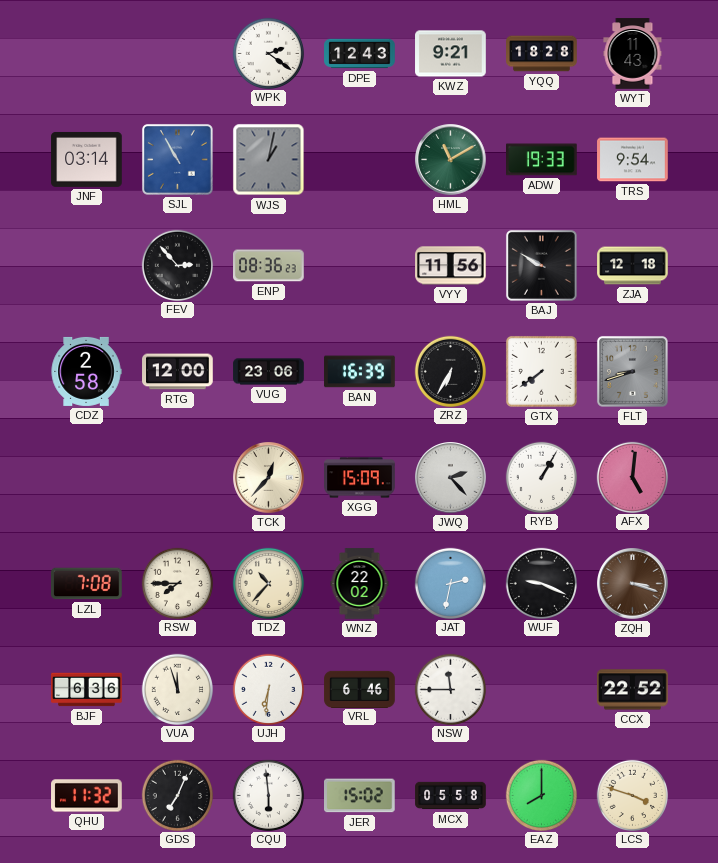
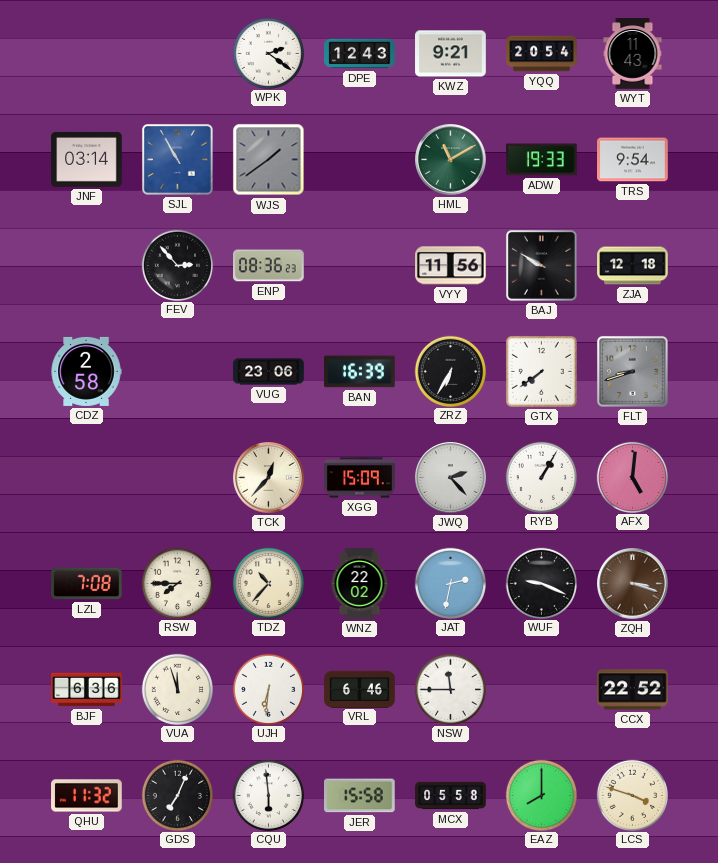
YQQ: 18:28 -> 20:54
WJS: 1:02 -> 1:39
RTG: 12:00 -> none
JER: 15:02 -> 15:58
